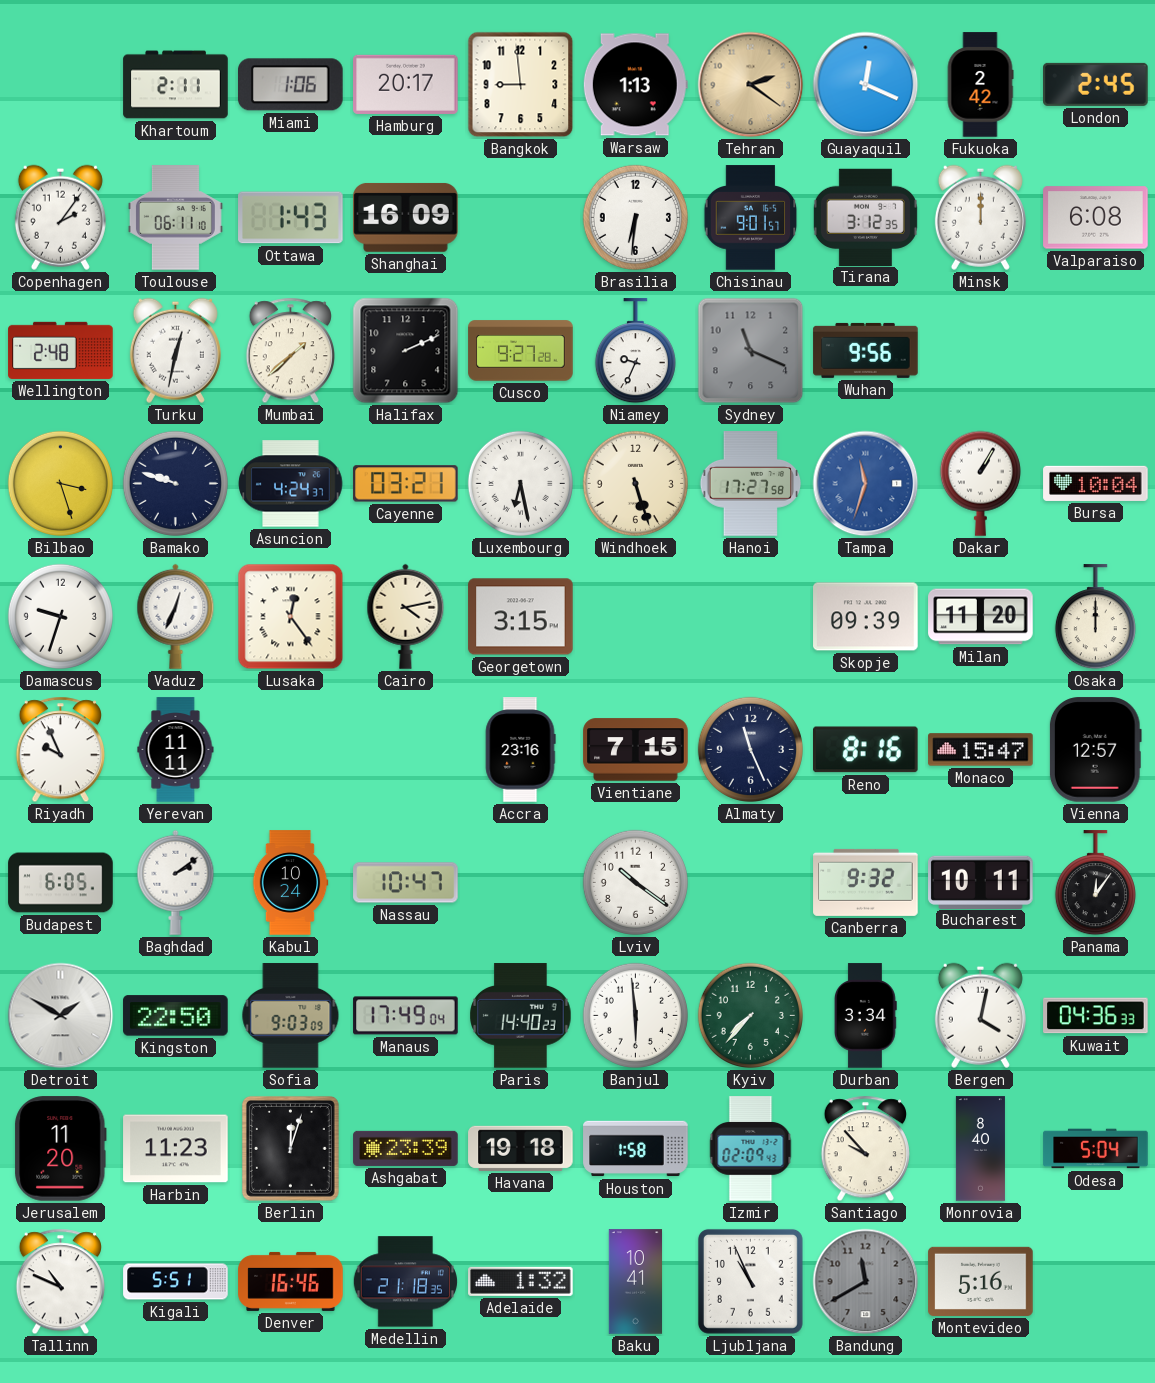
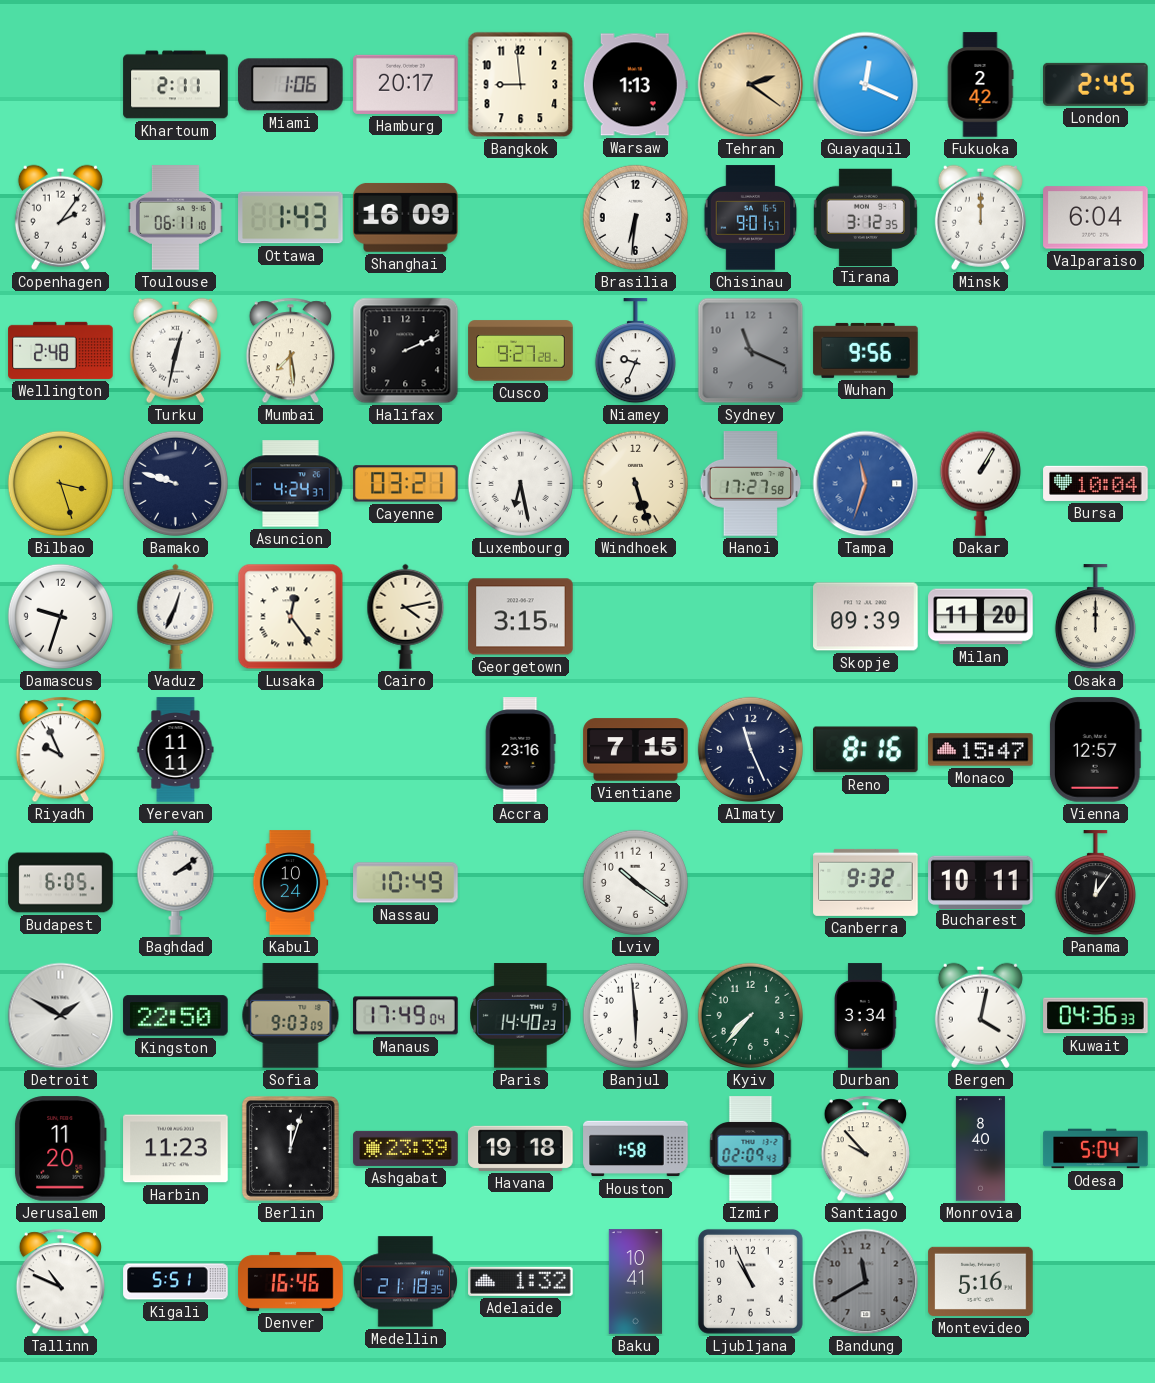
Valparaiso: 6:08 -> 6:04
Mumbai: 1:38 -> 7:29
Nassau: 10:47 -> 10:49
